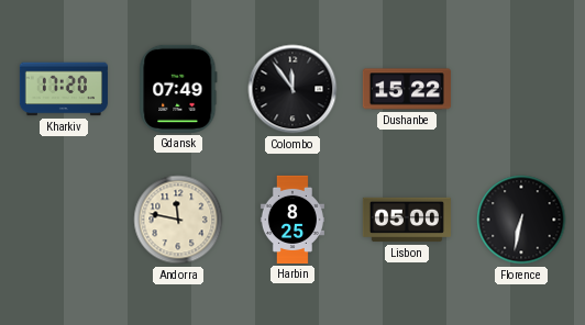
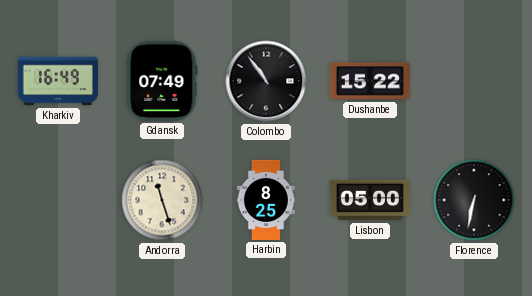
Kharkiv: 17:20 -> 16:49
Colombo: 11:54 -> 10:54
Andorra: 11:47 -> 11:27
